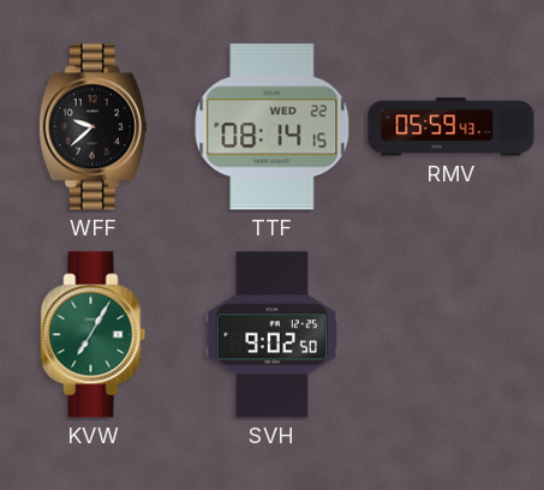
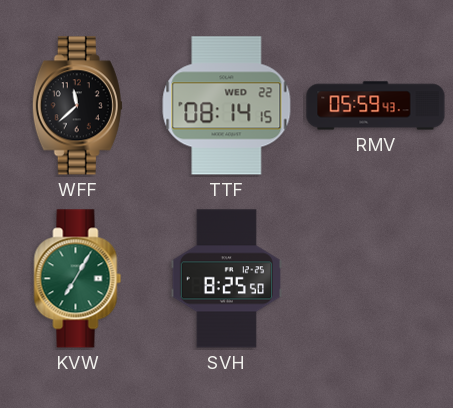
WFF: 9:38 -> 11:38
SVH: 9:02 -> 8:25
